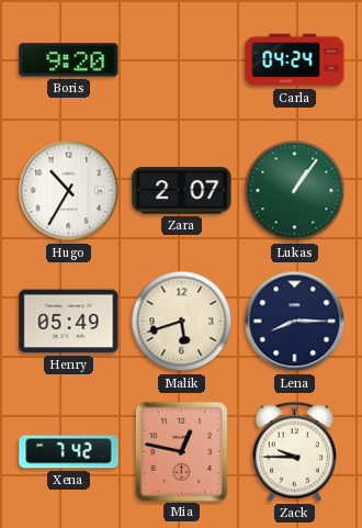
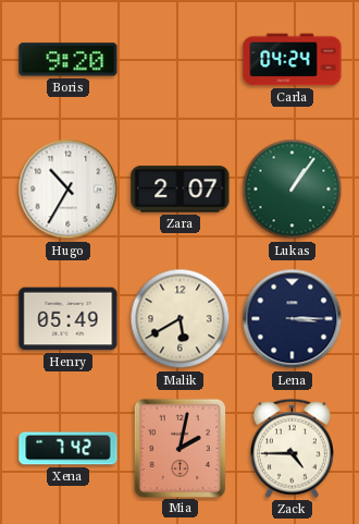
Malik: 5:42 -> 5:40
Lena: 8:15 -> 3:15
Mia: 12:47 -> 2:02
Zack: 9:45 -> 4:45
